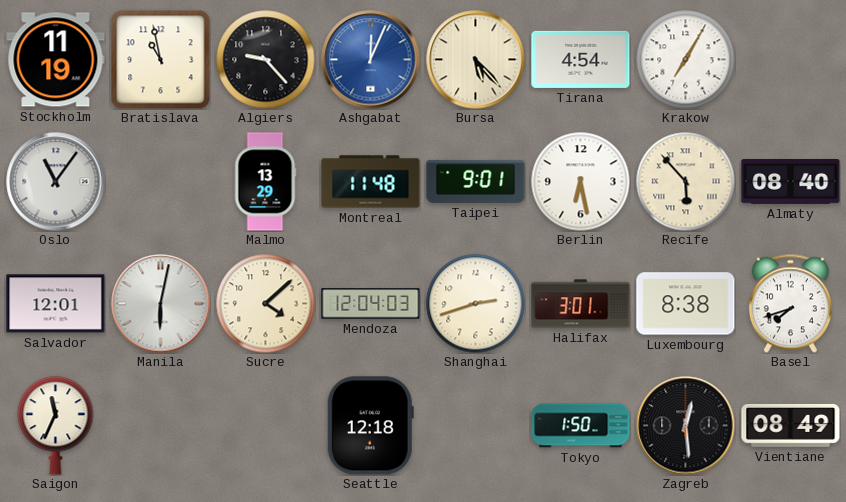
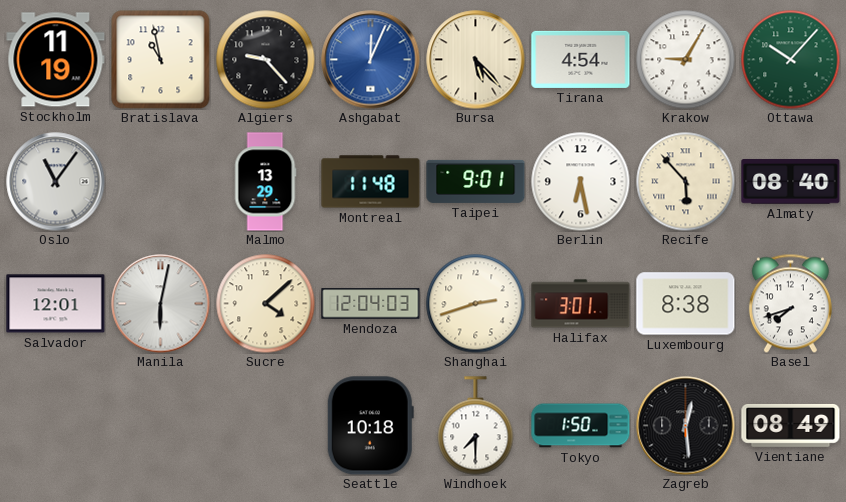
Krakow: 7:05 -> 9:05
Ottawa: none -> 10:07
Saigon: 11:34 -> none
Seattle: 12:18 -> 10:18
Windhoek: none -> 7:30
